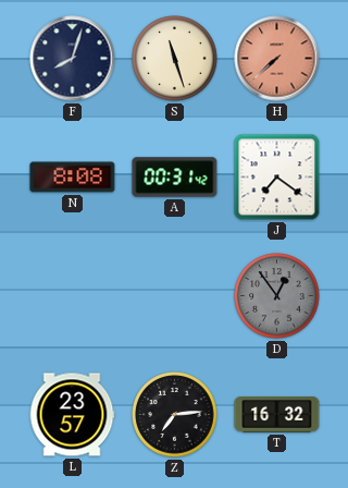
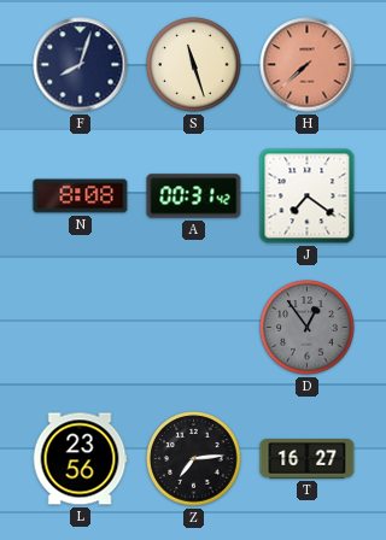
L: 23:57 -> 23:56
T: 16:32 -> 16:27
